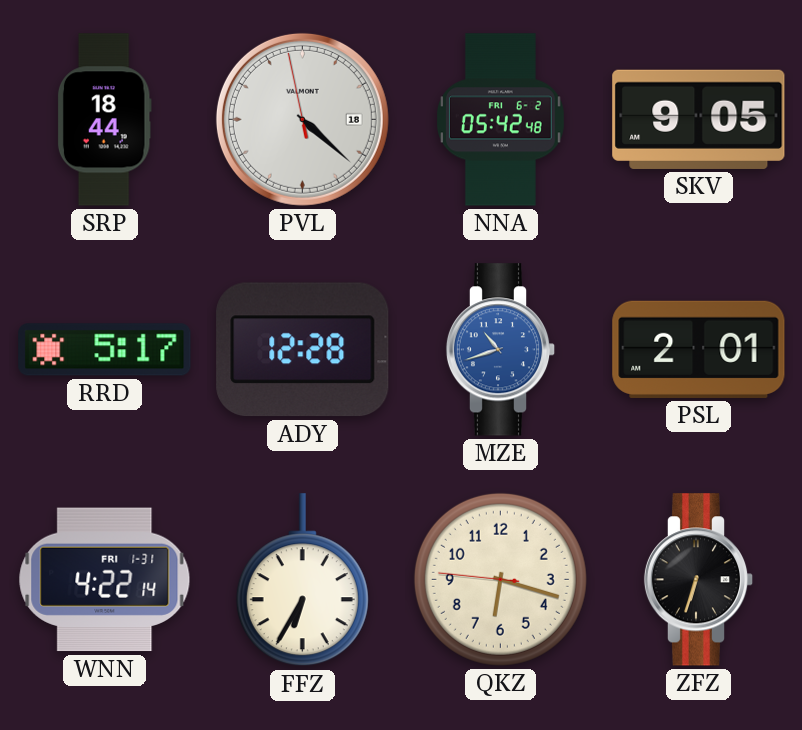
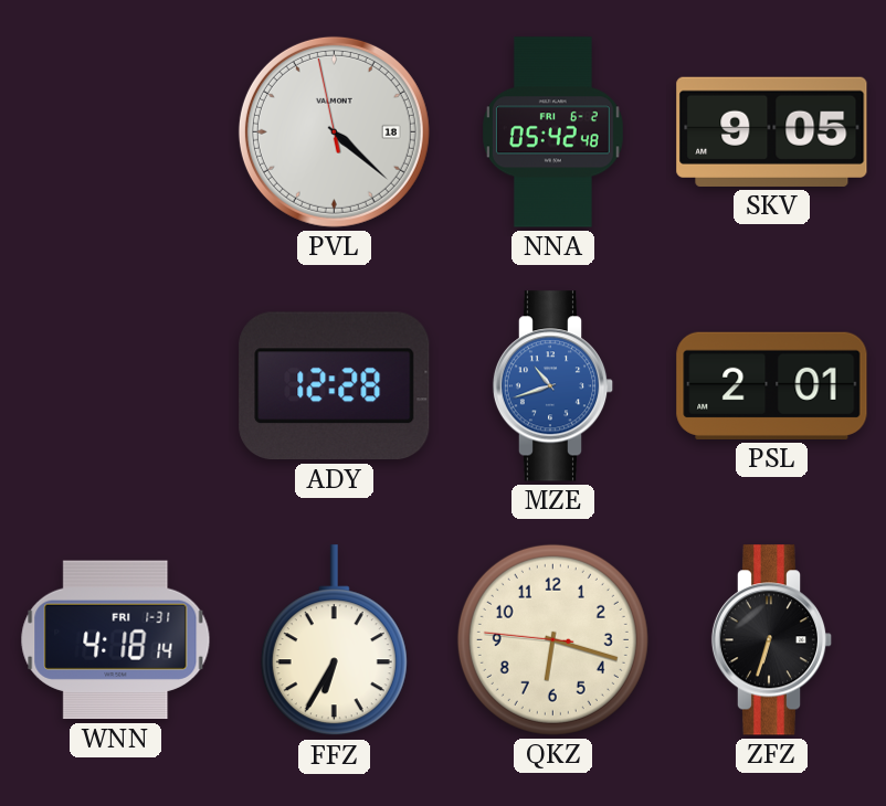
SRP: 18:44 -> none
RRD: 5:17 -> none
WNN: 4:22 -> 4:18
